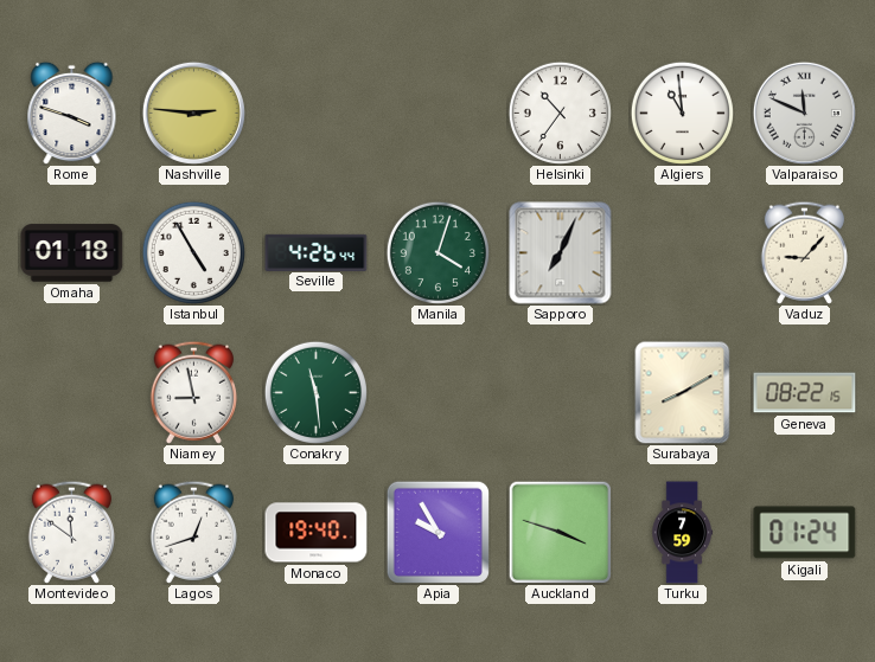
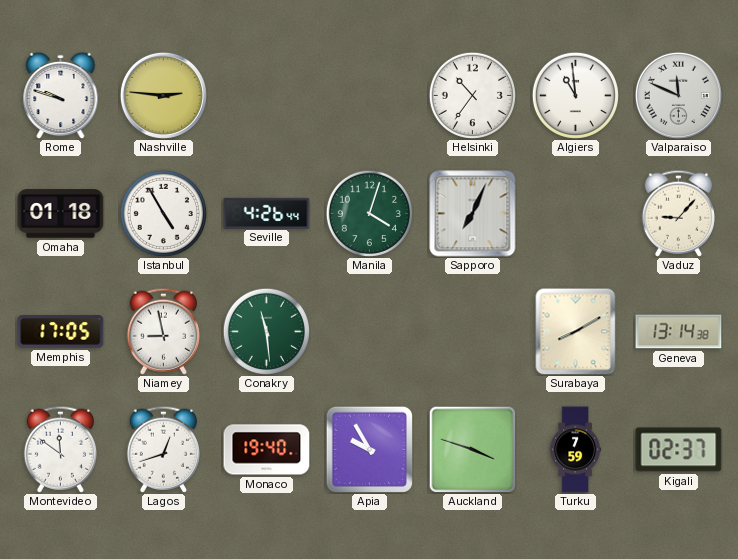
Rome: 3:48 -> 9:48
Memphis: none -> 17:05
Geneva: 08:22 -> 13:14
Kigali: 01:24 -> 02:37
